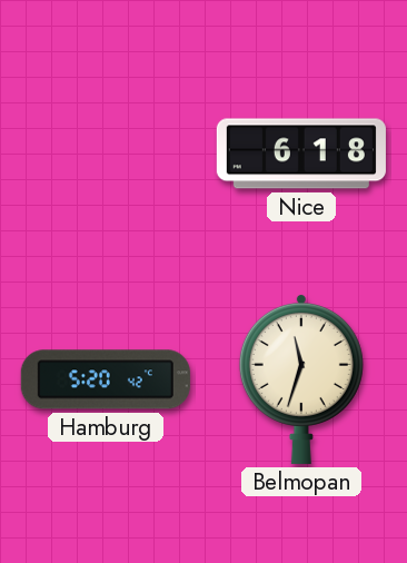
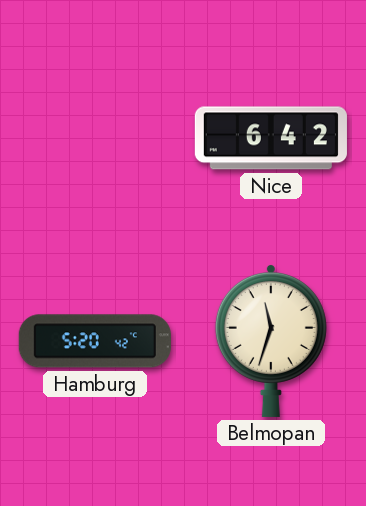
Nice: 6:18 -> 6:42
